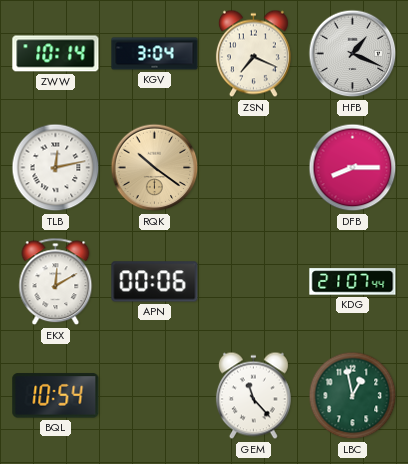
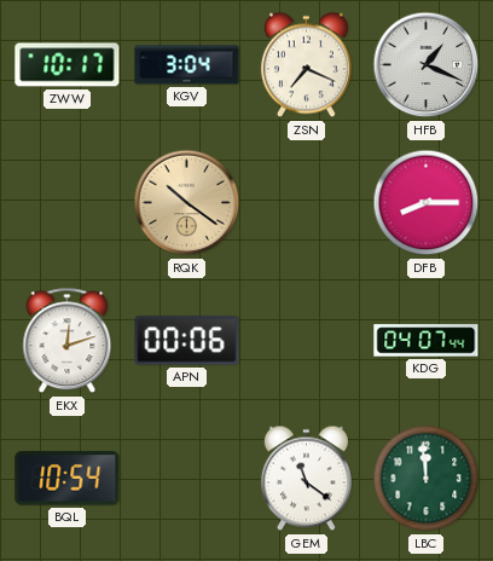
ZWW: 10:14 -> 10:17
TLB: 12:13 -> none
EKX: 12:10 -> 12:12
KDG: 21:07 -> 04:07
GEM: 11:23 -> 11:21
LBC: 12:58 -> 11:59
